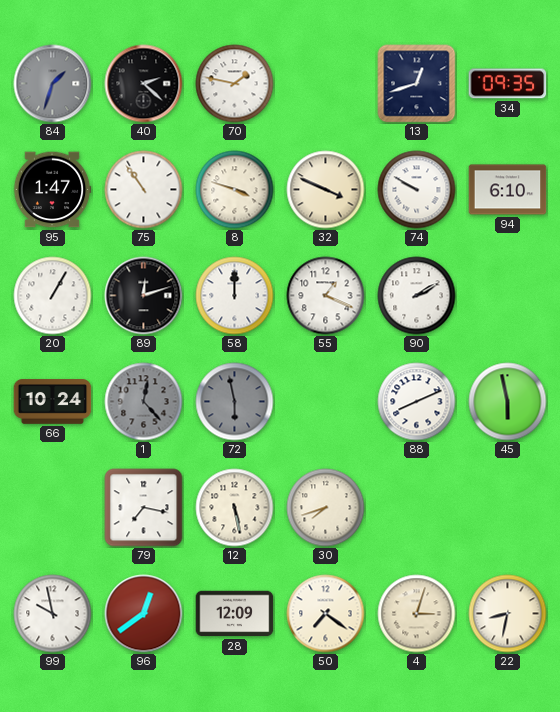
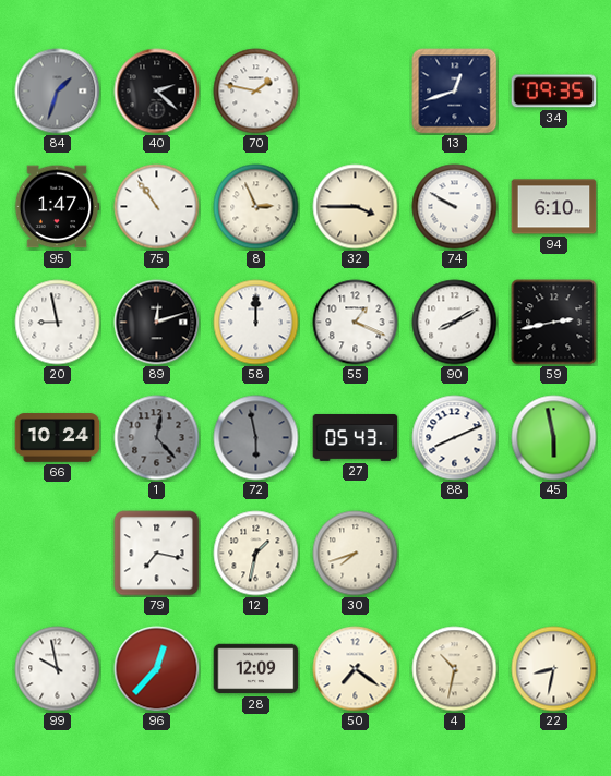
8: 3:48 -> 2:56
32: 3:49 -> 3:45
20: 1:05 -> 8:58
90: 2:10 -> 8:10
59: none -> 2:43
27: none -> 05:43
12: 5:28 -> 1:32
96: 12:39 -> 12:37
4: 3:03 -> 10:32
